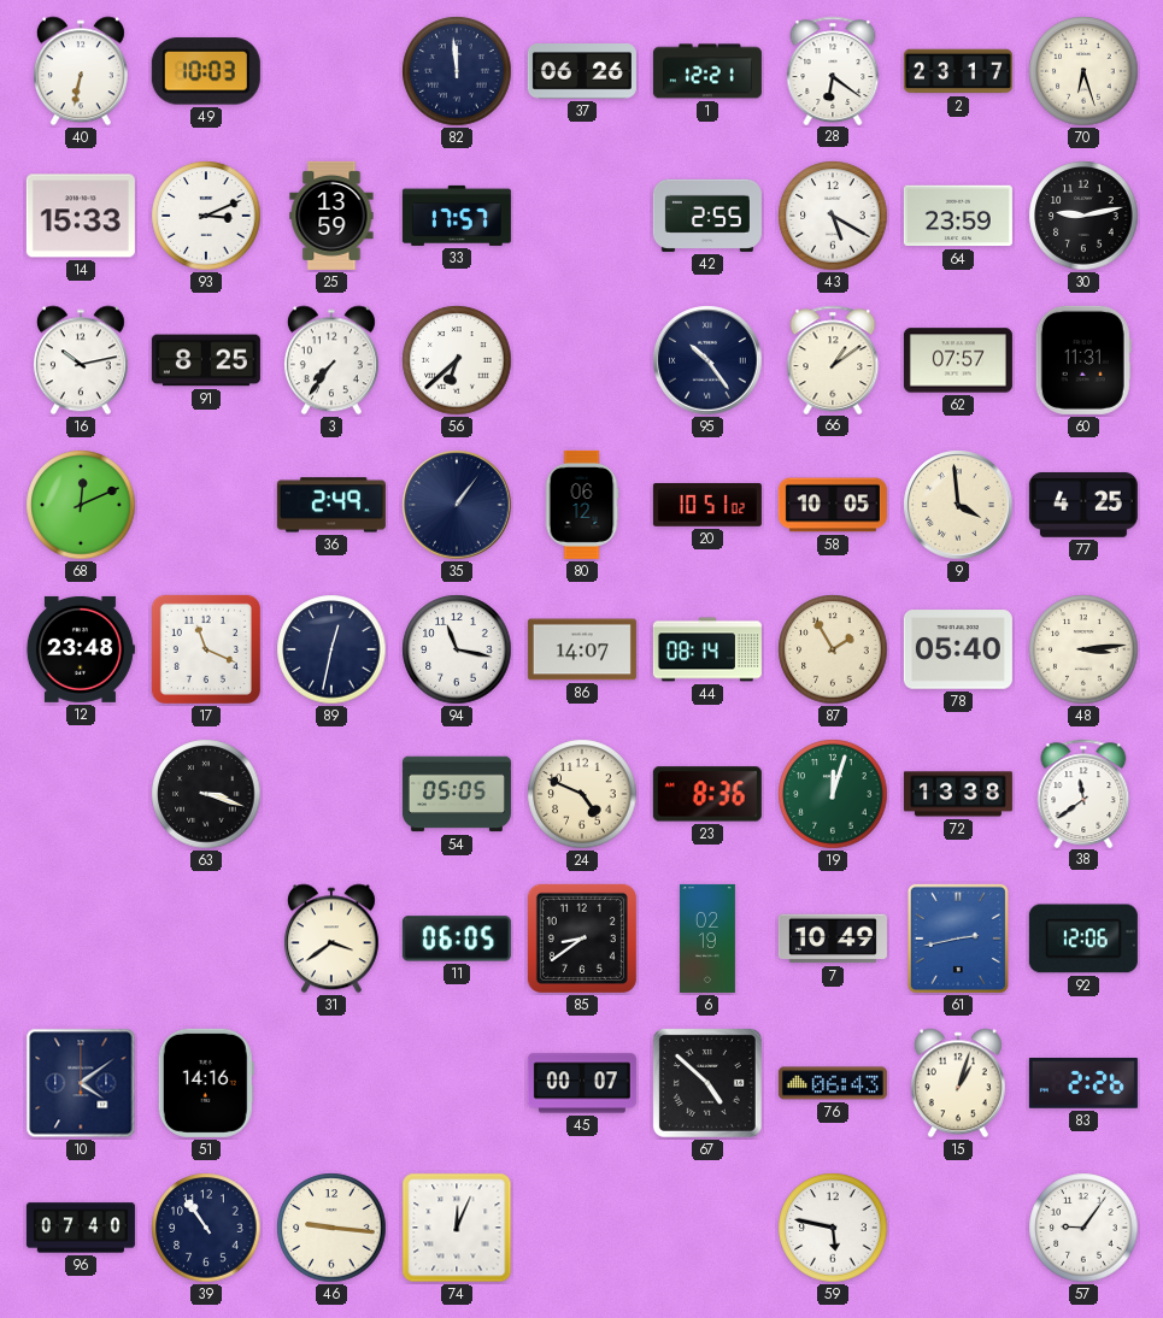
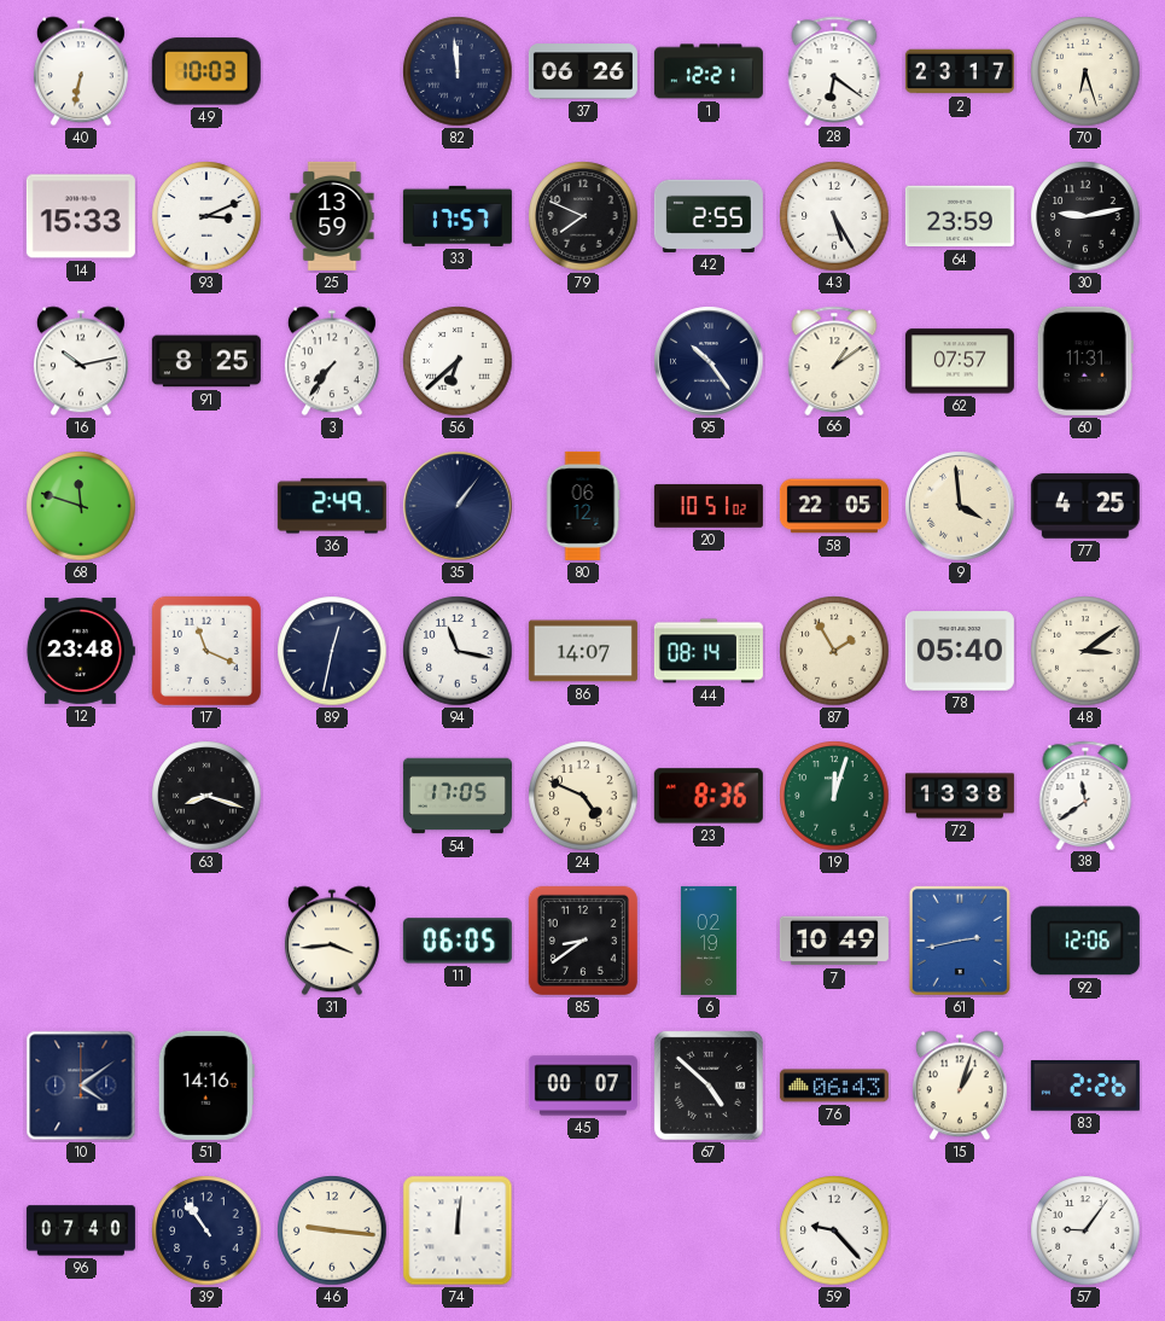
79: none -> 7:49
43: 5:20 -> 5:25
68: 12:11 -> 11:48
58: 10:05 -> 22:05
48: 3:14 -> 3:09
63: 3:18 -> 8:18
54: 05:05 -> 17:05
31: 3:39 -> 3:44
74: 12:04 -> 12:01
59: 5:47 -> 9:23
